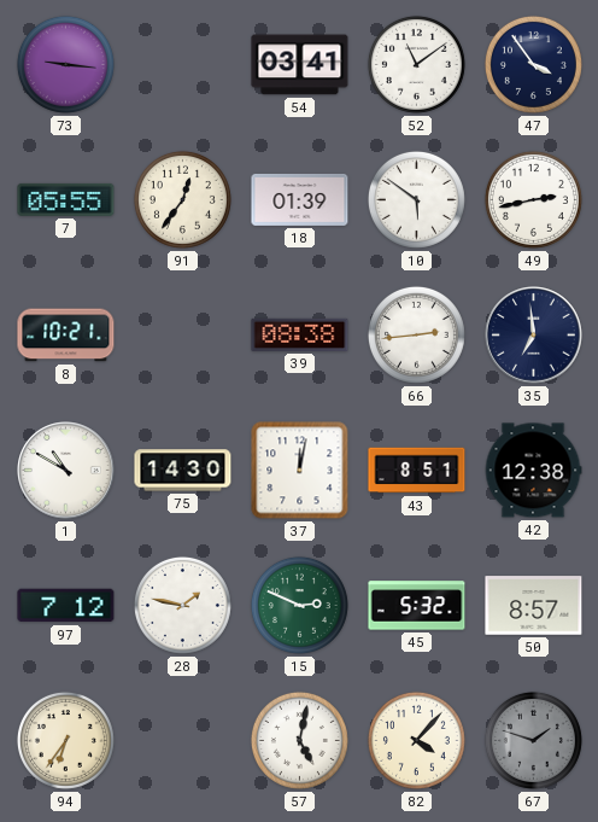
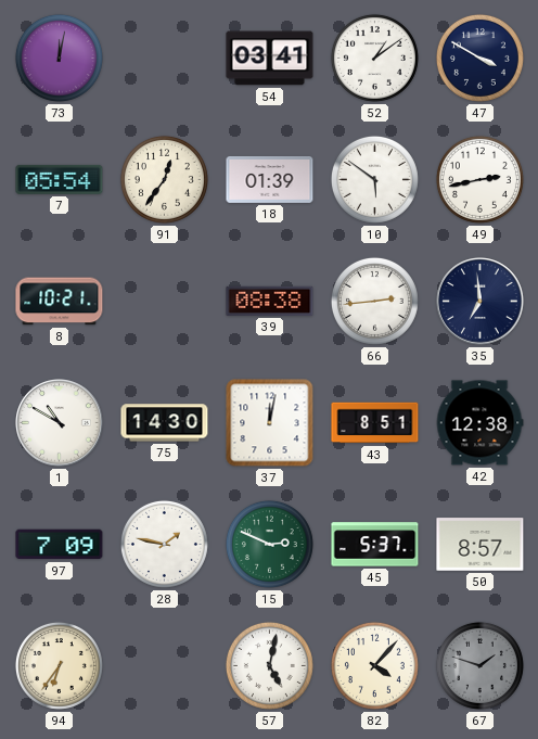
73: 9:16 -> 12:02
52: 11:09 -> 1:09
47: 3:54 -> 3:50
7: 05:55 -> 05:54
97: 7:12 -> 7:09
45: 5:32 -> 5:37
